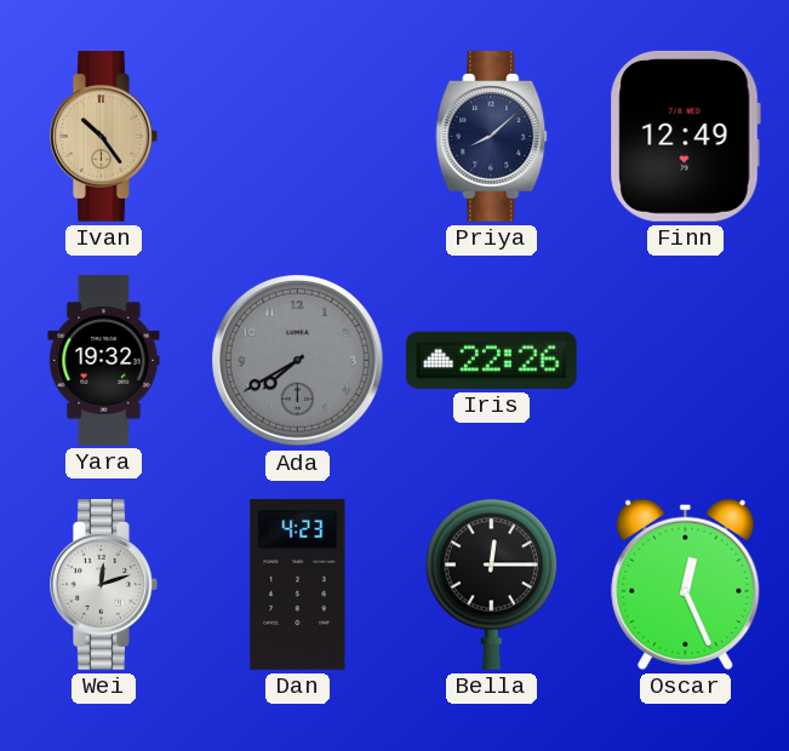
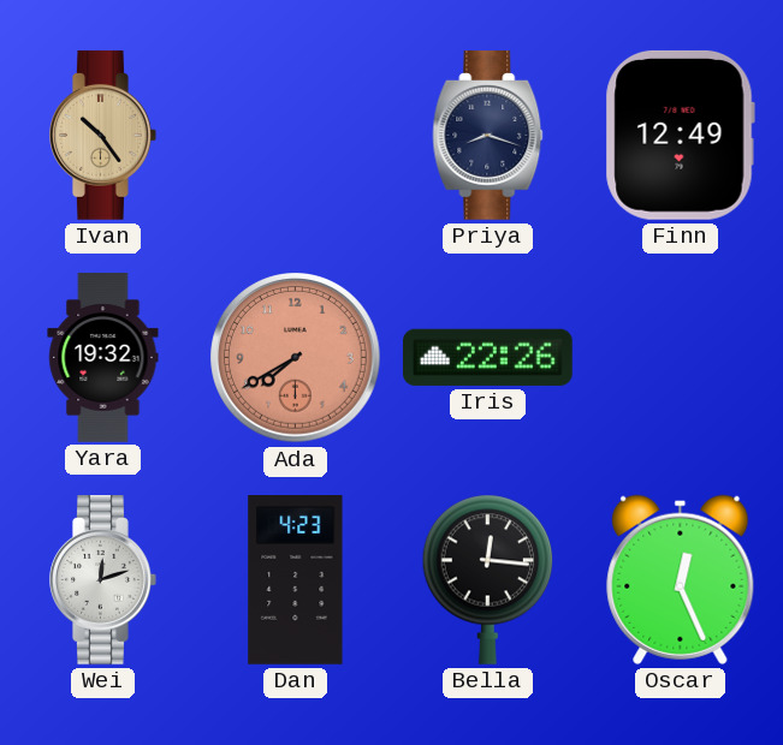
Priya: 8:08 -> 8:18
Ada dial: grey -> salmon
Bella: 12:15 -> 12:16
